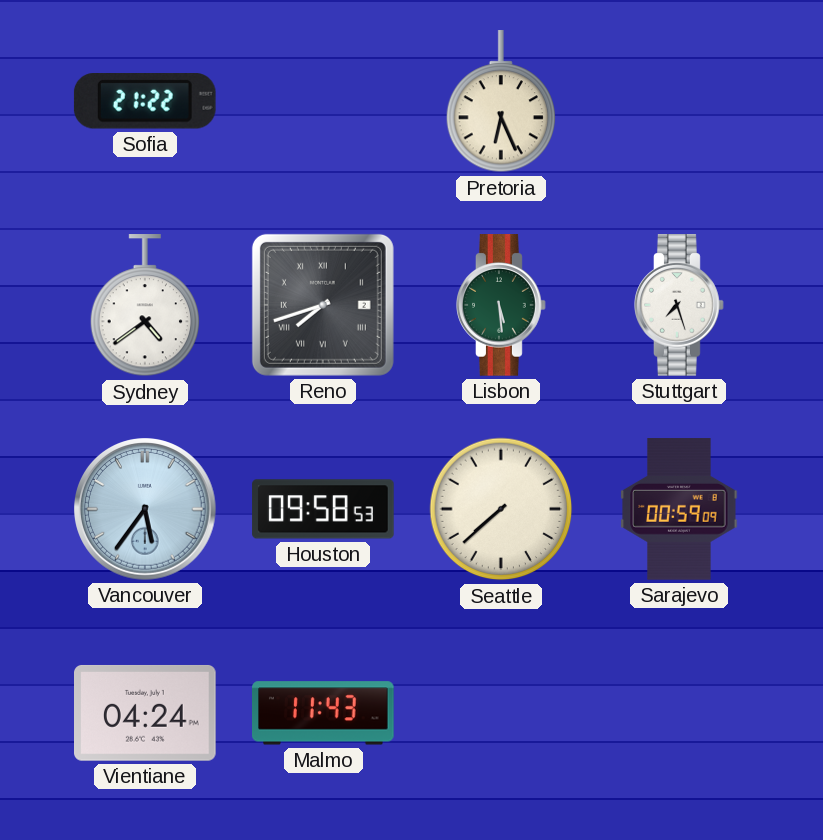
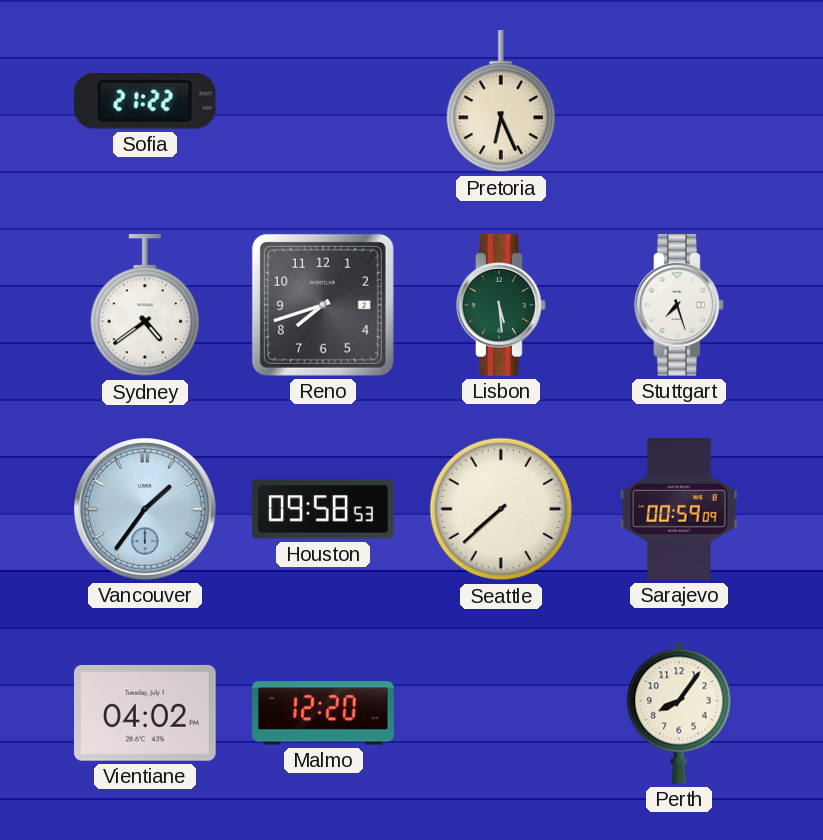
Reno numerals: Roman -> Arabic
Vancouver: 5:36 -> 1:36
Vientiane: 04:24 -> 04:02
Malmo: 11:43 -> 12:20
Perth: none -> 8:06
